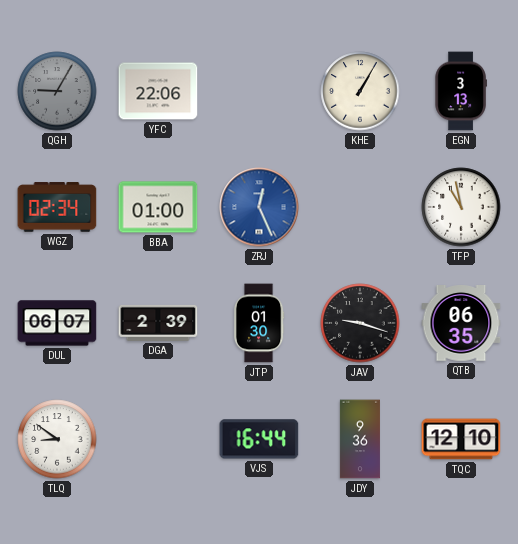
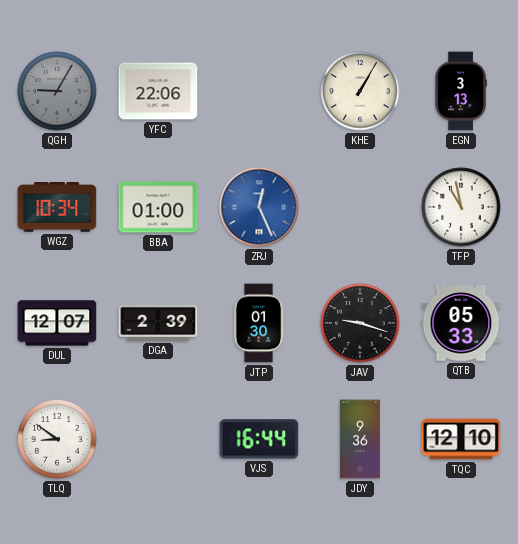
WGZ: 02:34 -> 10:34
DUL: 06:07 -> 12:07
QTB: 06:35 -> 05:33
